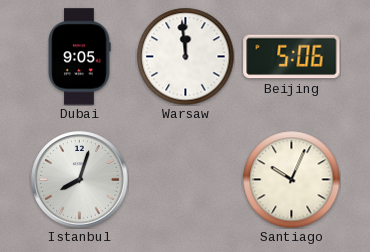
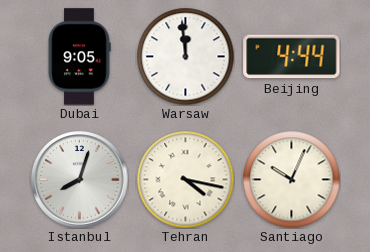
Beijing: 5:06 -> 4:44
Tehran: none -> 4:17
